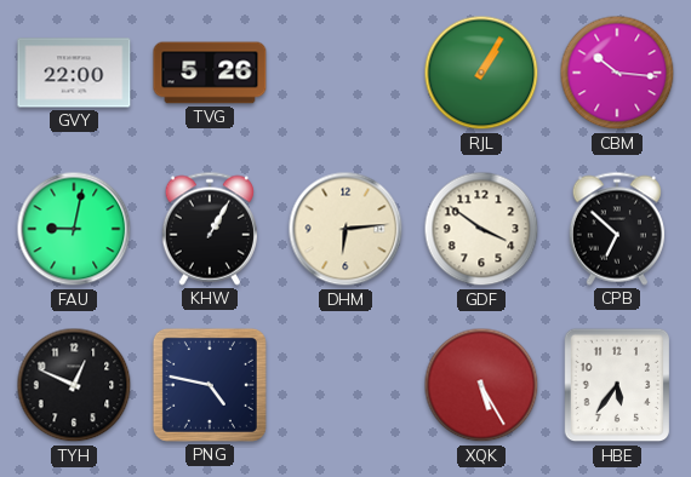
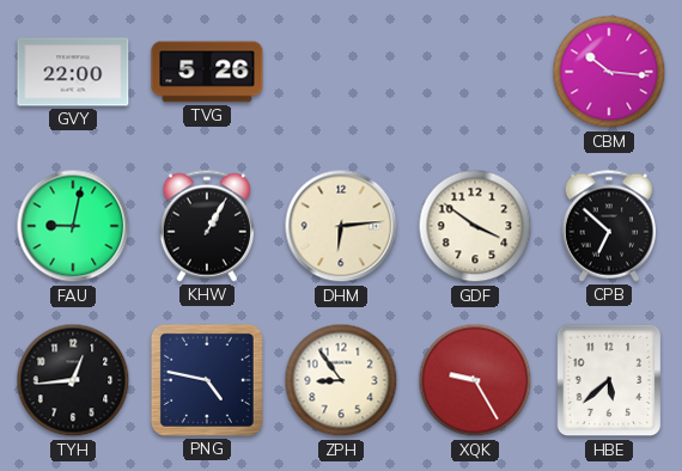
RJL: 1:05 -> none
TYH: 12:49 -> 12:44
ZPH: none -> 8:54
XQK: 5:25 -> 9:25
HBE: 5:36 -> 5:38
